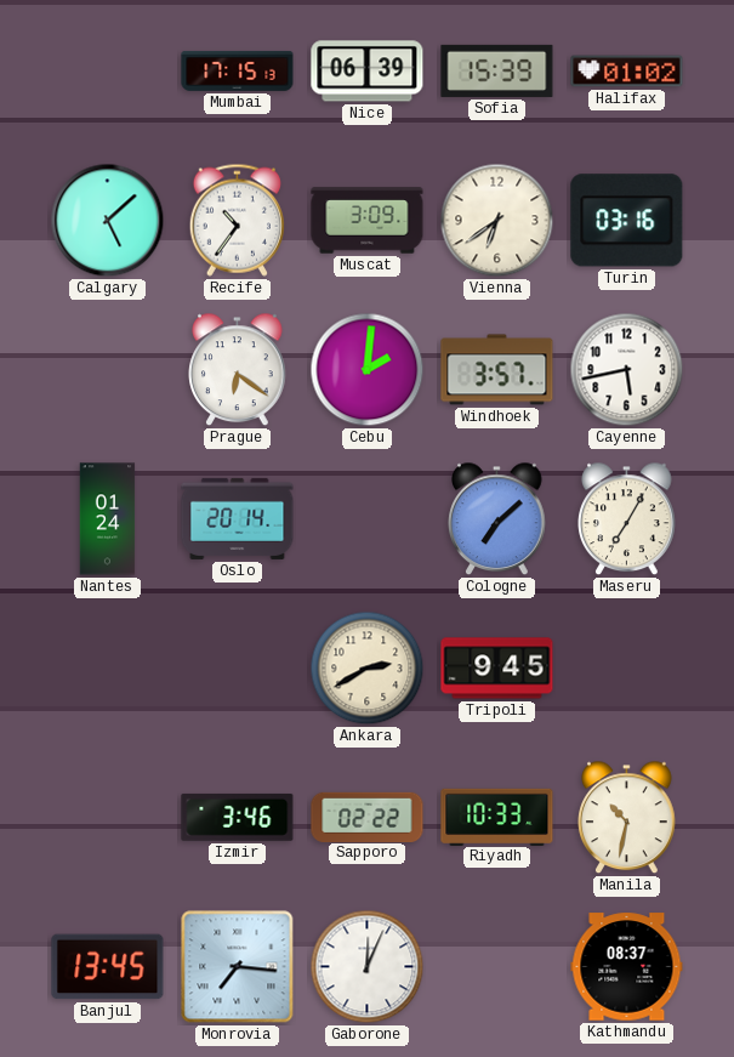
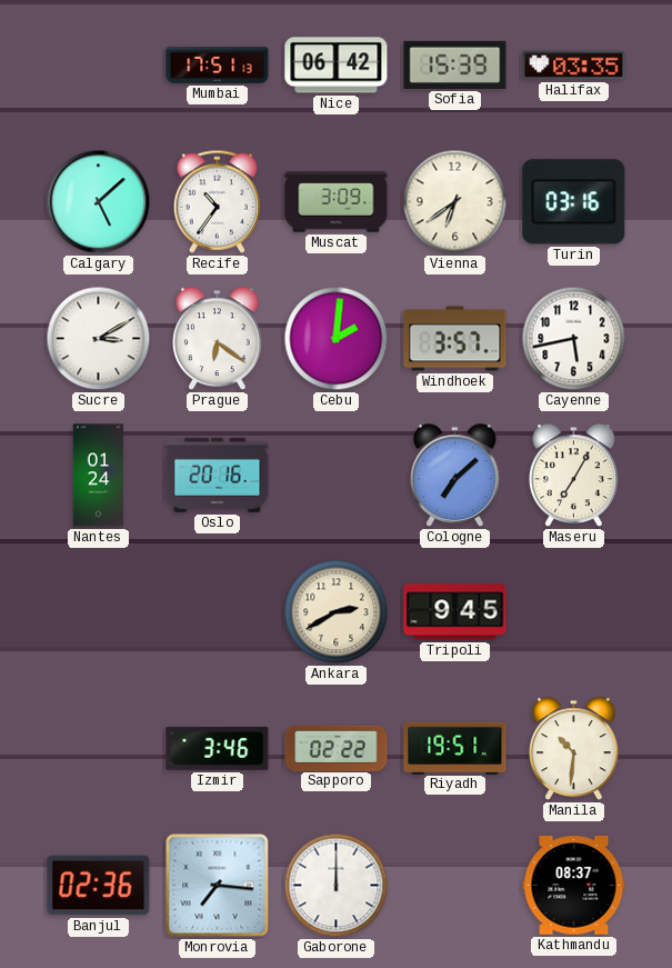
Mumbai: 17:15 -> 17:51
Nice: 06:39 -> 06:42
Halifax: 01:02 -> 03:35
Sucre: none -> 3:10
Oslo: 20:14 -> 20:16
Riyadh: 10:33 -> 19:51
Manila: 10:32 -> 10:31
Banjul: 13:45 -> 02:36
Gaborone: 12:04 -> 12:00
